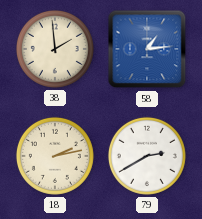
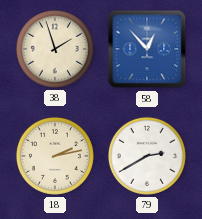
38: 1:59 -> 1:57
58: 1:14 -> 12:53
